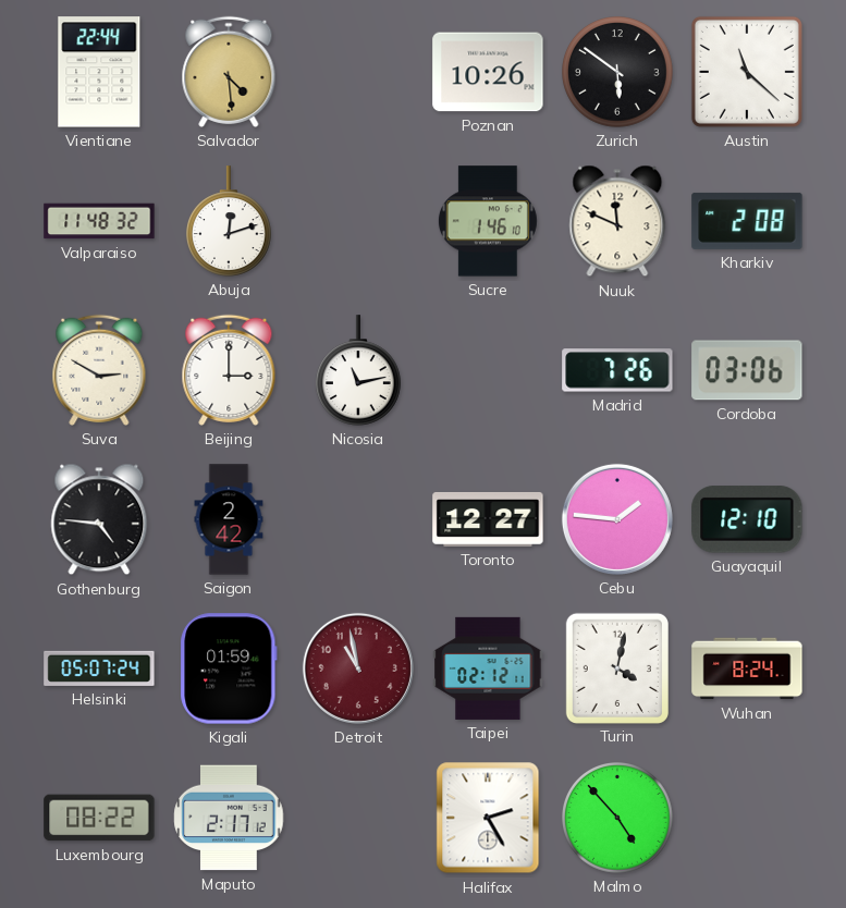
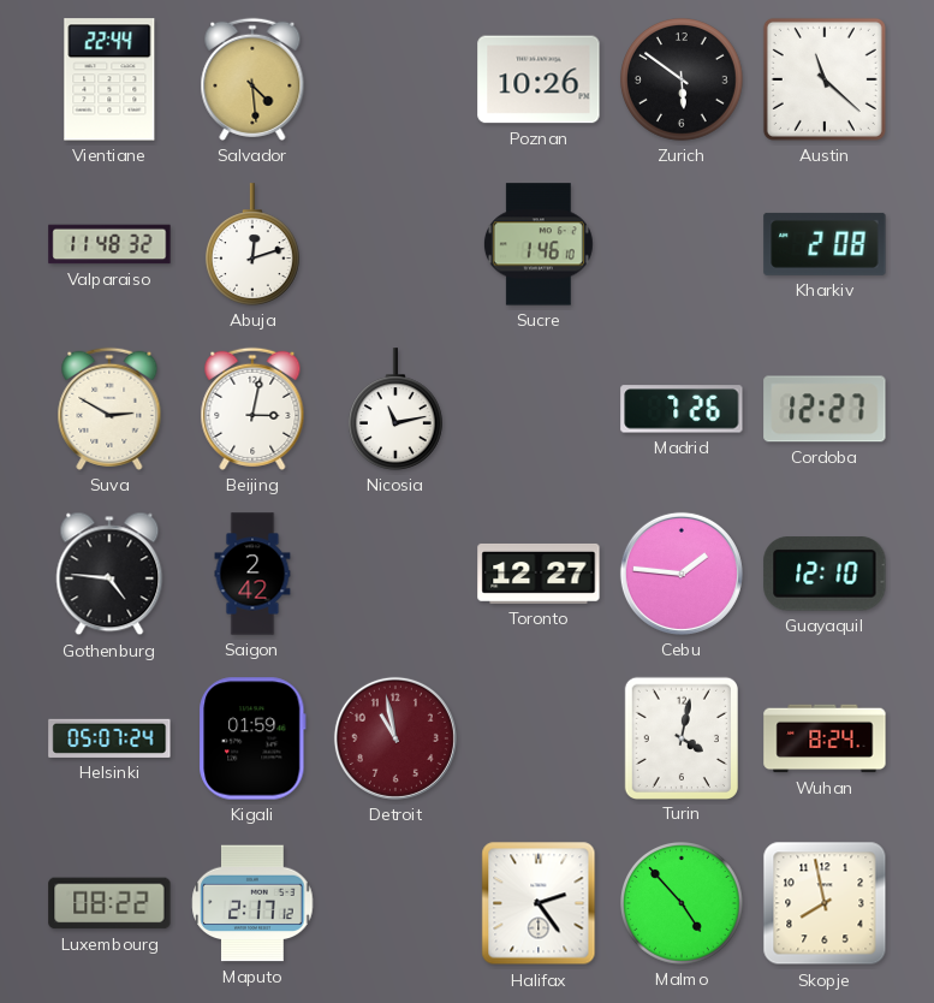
Nuuk: 11:49 -> none
Beijing: 3:00 -> 3:02
Cordoba: 03:06 -> 12:27
Taipei: 02:12 -> none
Halifax: 2:25 -> 2:24
Skopje: none -> 7:58
